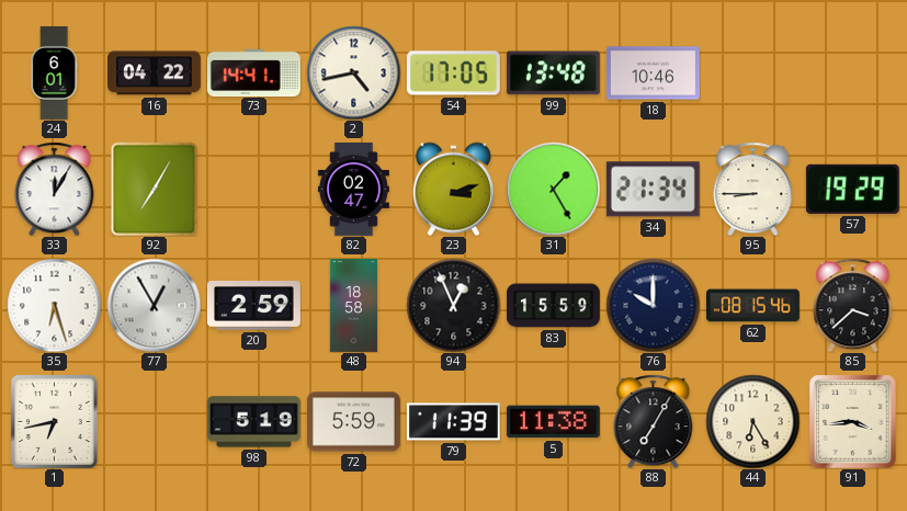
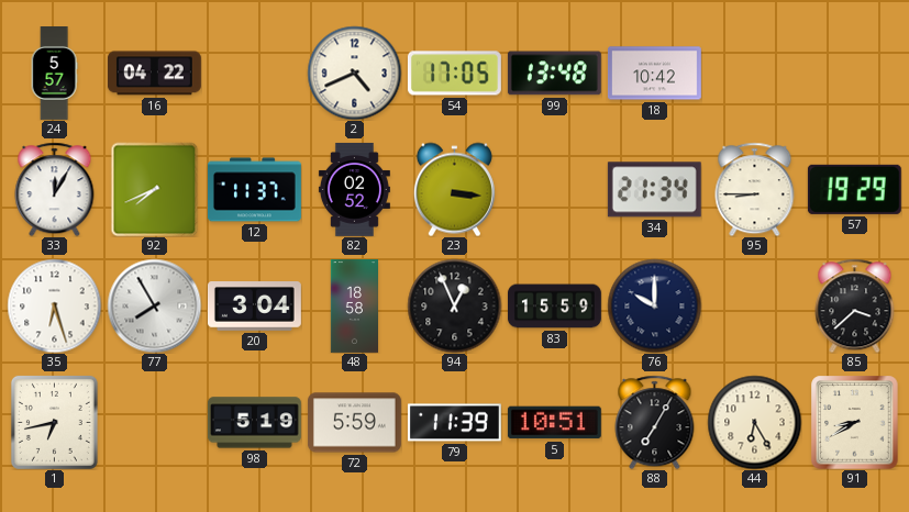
24: 6:01 -> 5:57
73: 14:41 -> none
2: 4:43 -> 4:41
18: 10:46 -> 10:42
92: 7:05 -> 7:41
12: none -> 11:37
82: 02:47 -> 02:52
23: 3:12 -> 3:16
31: 1:25 -> none
77: 12:55 -> 7:55
20: 2:59 -> 3:04
62: 08:15 -> none
5: 11:38 -> 10:51
91: 3:44 -> 8:40
